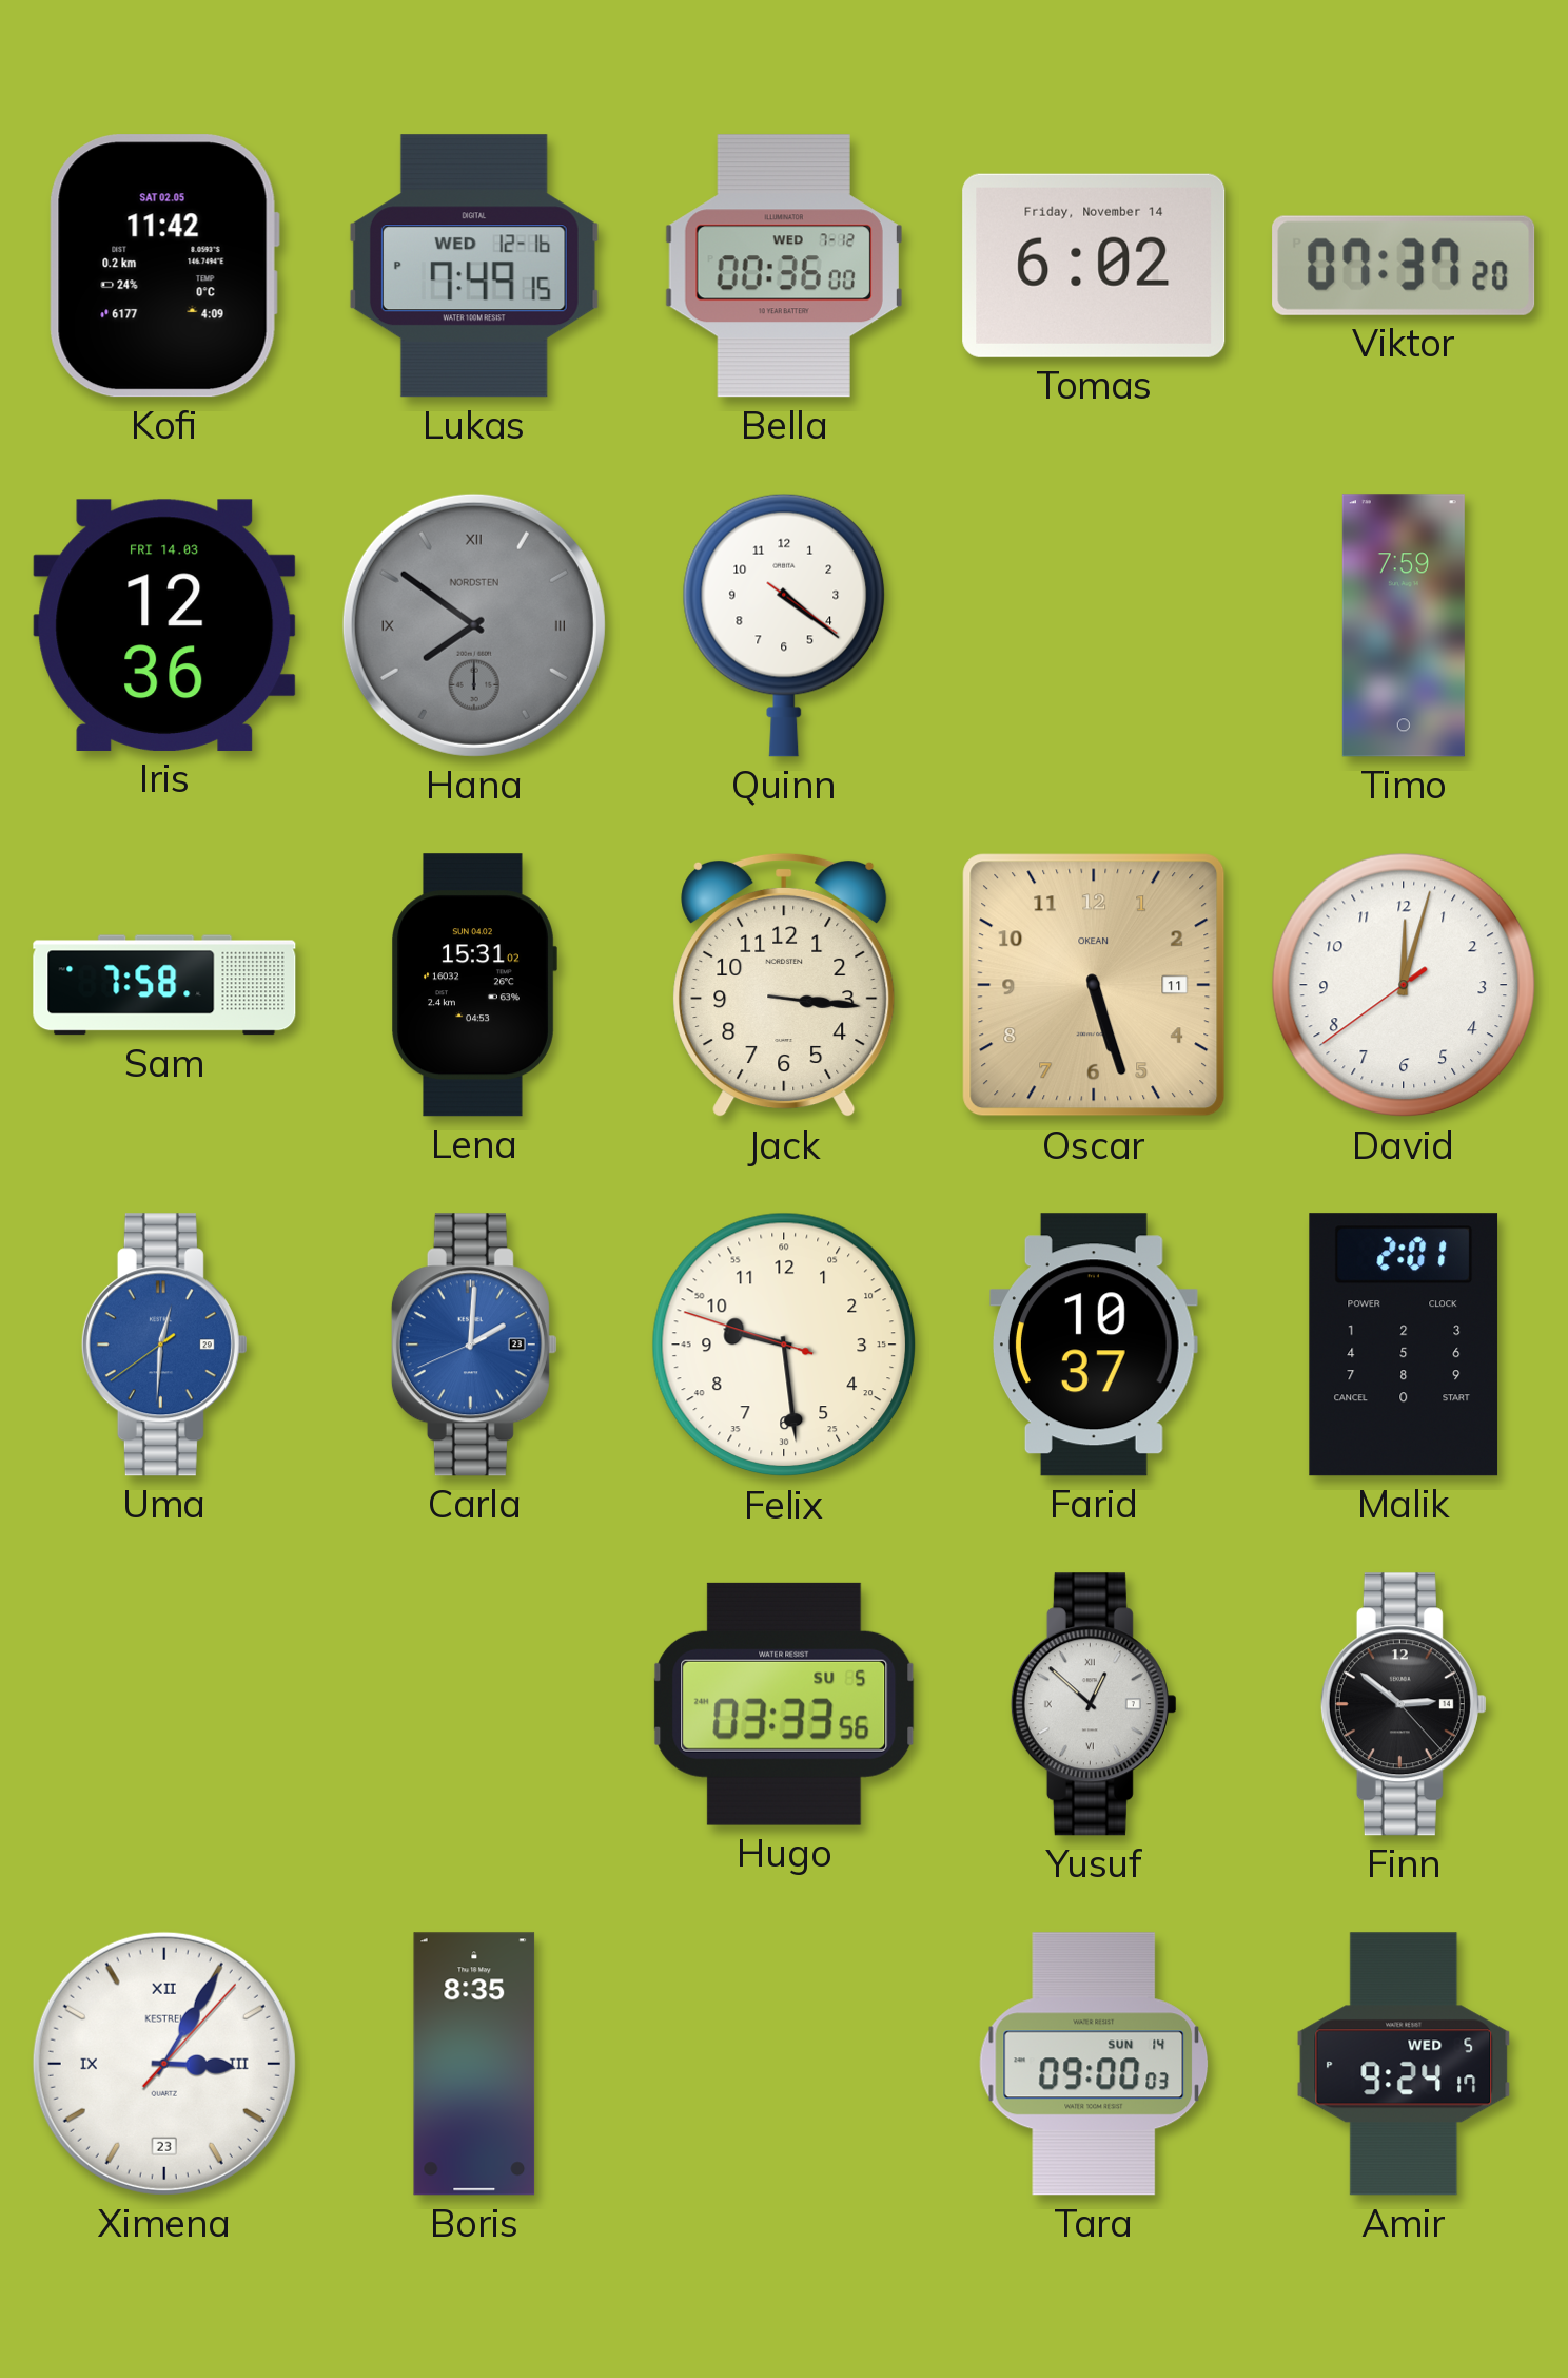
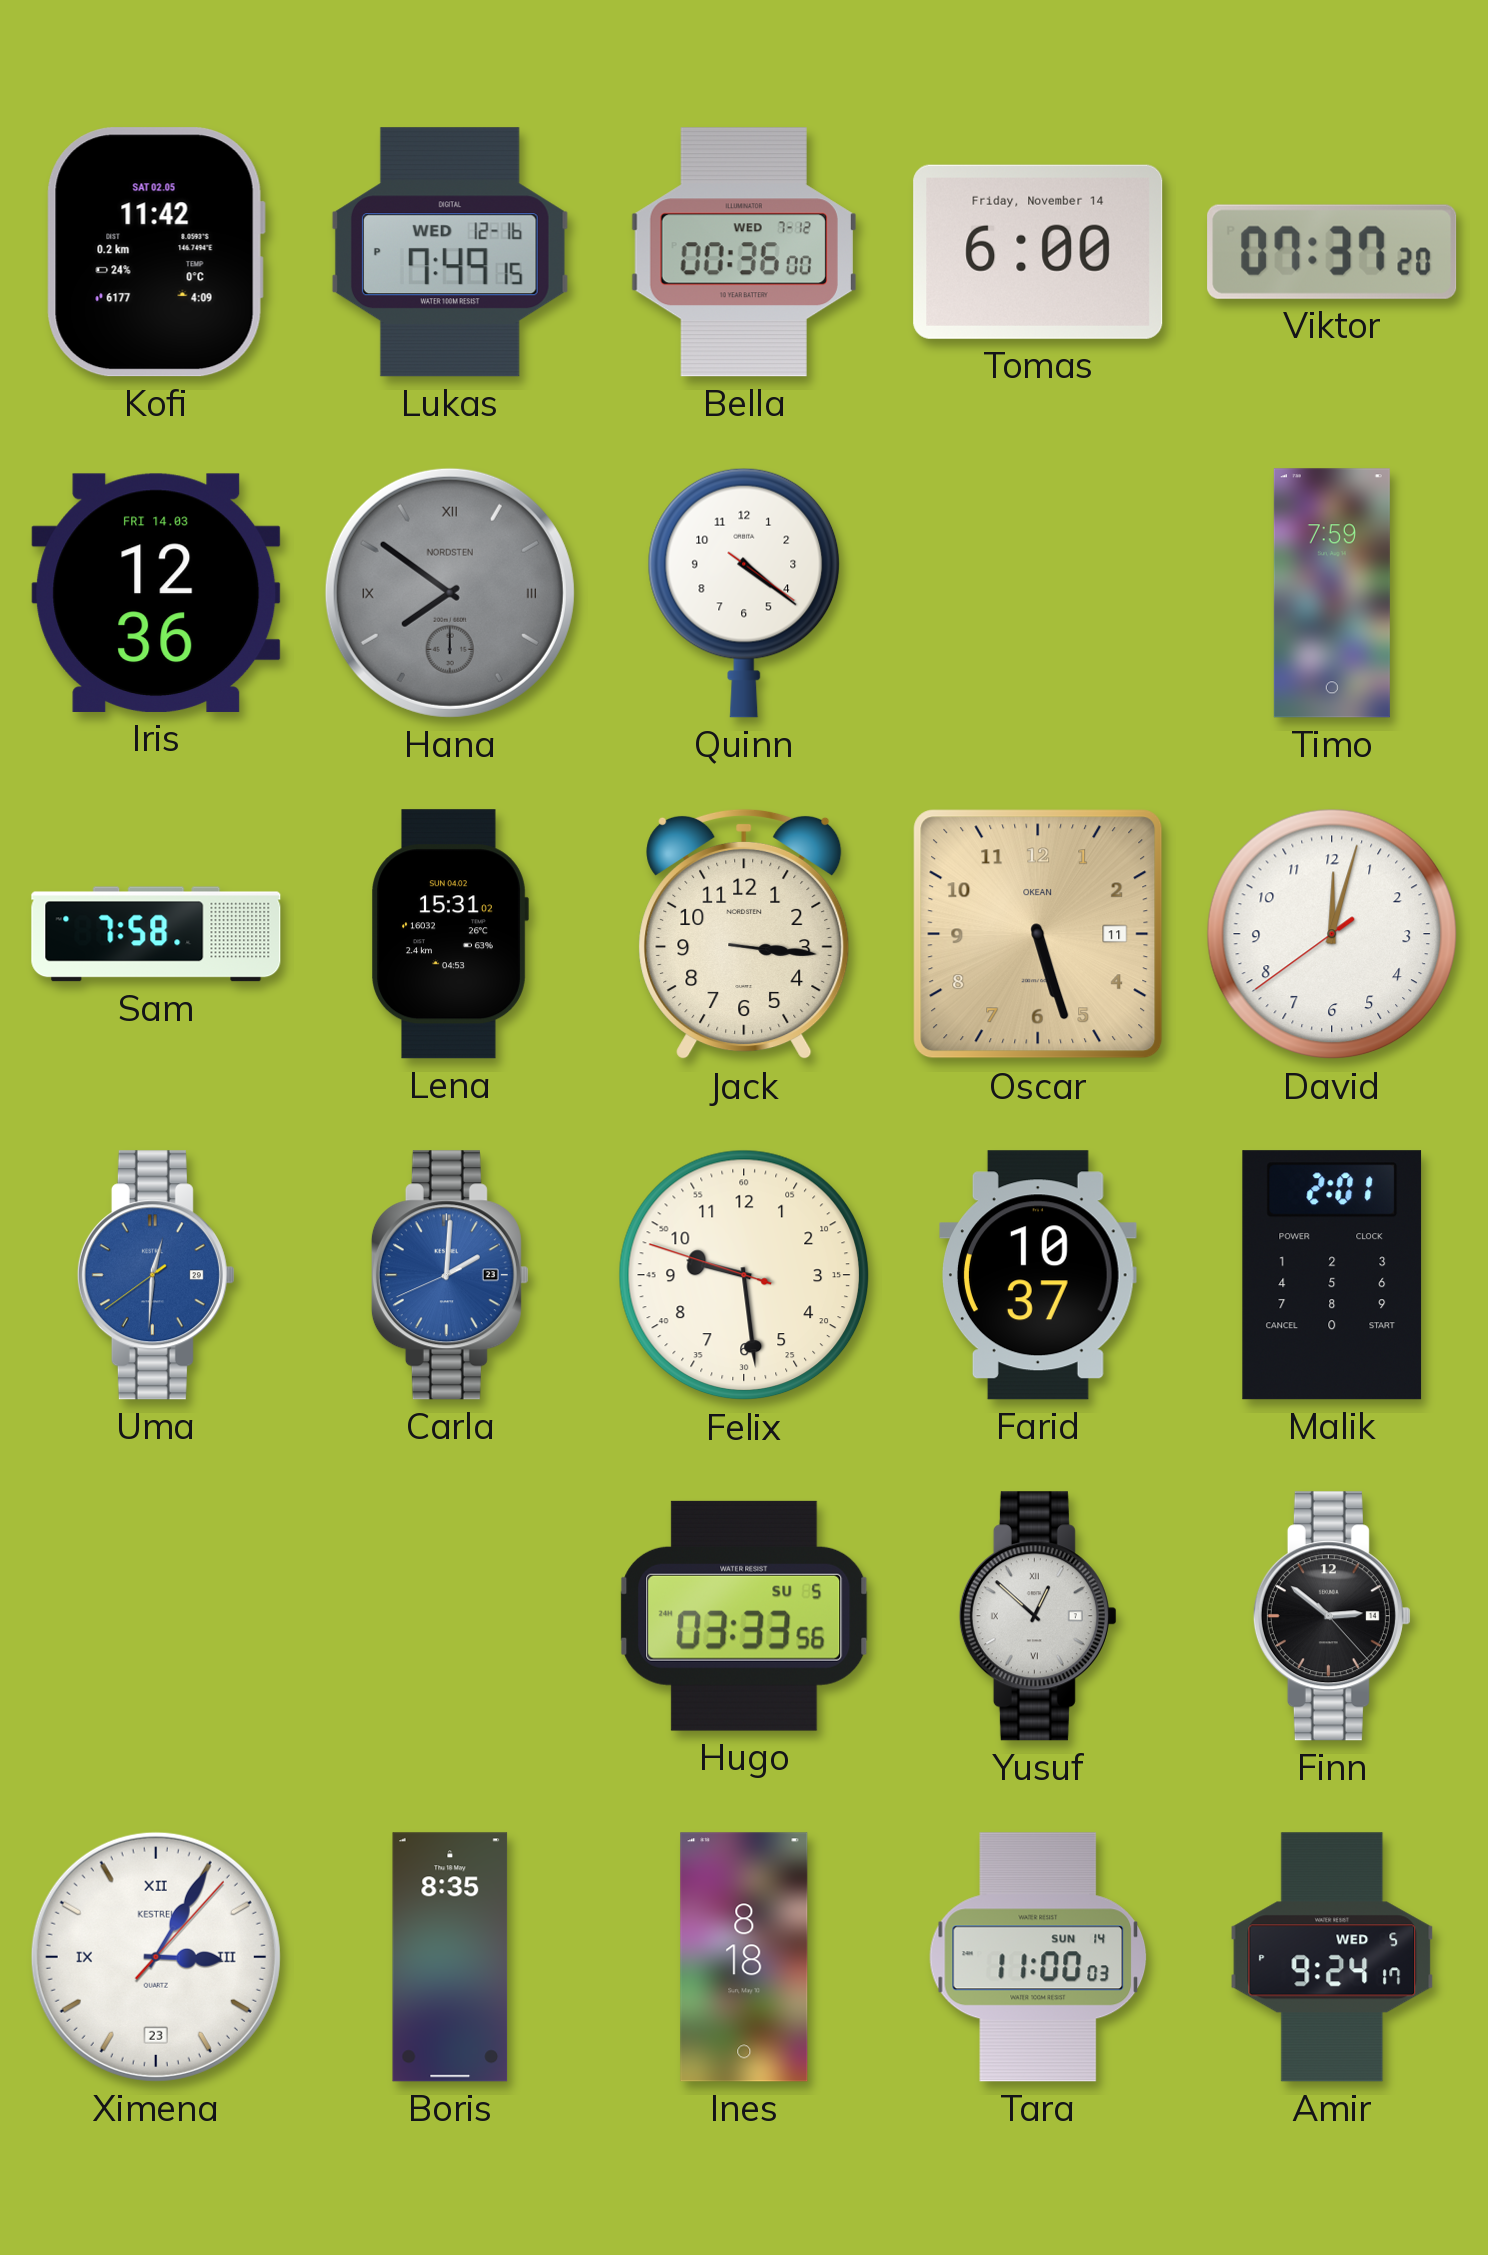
Tomas: 6:02 -> 6:00
Ines: none -> 8:18
Tara: 09:00 -> 11:00
